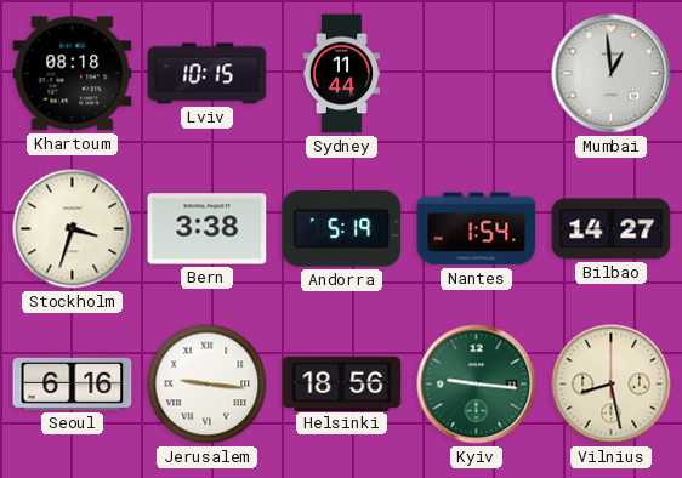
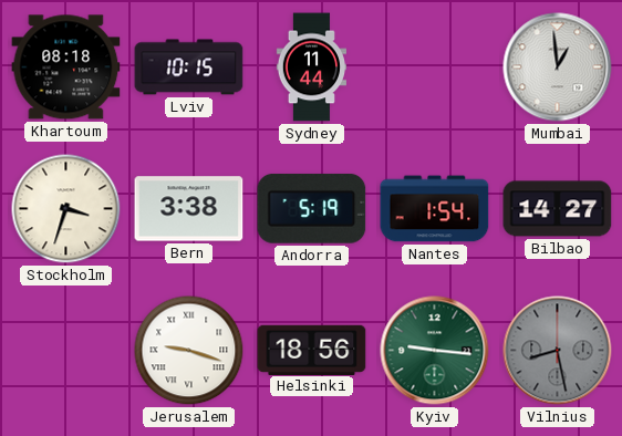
Seoul: 6:16 -> none
Jerusalem: 9:16 -> 9:18
Vilnius dial: cream -> grey
